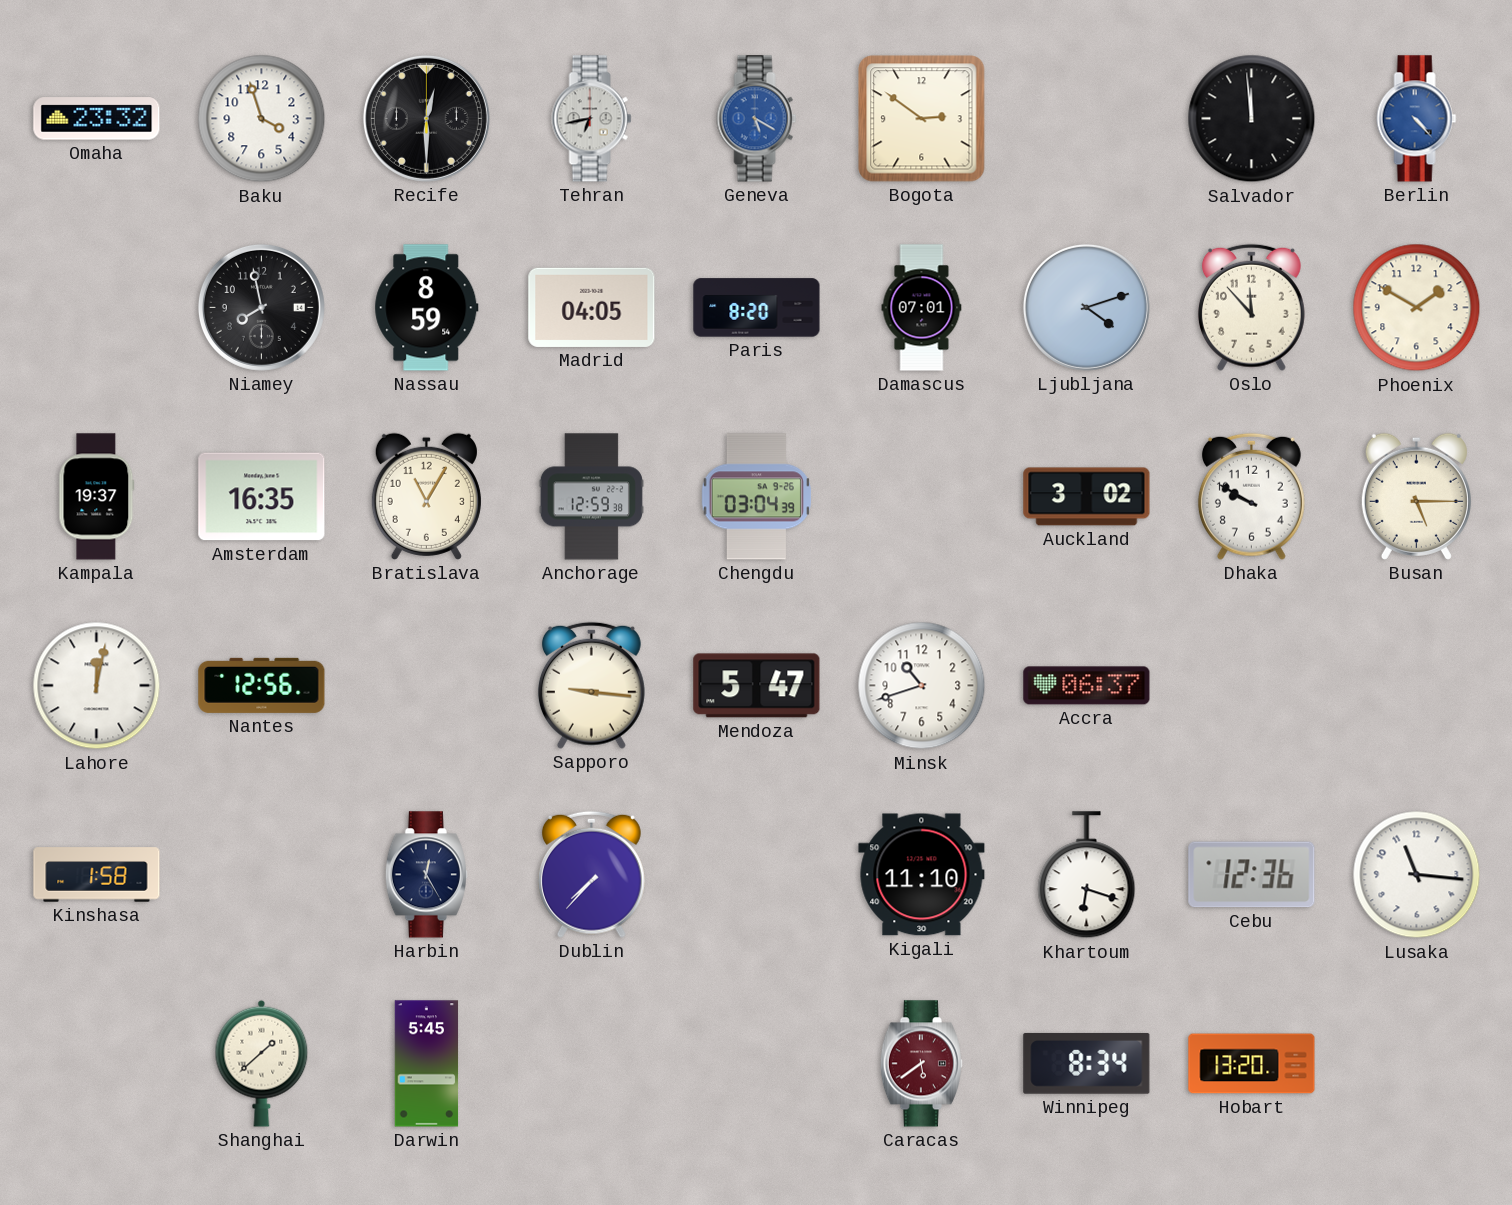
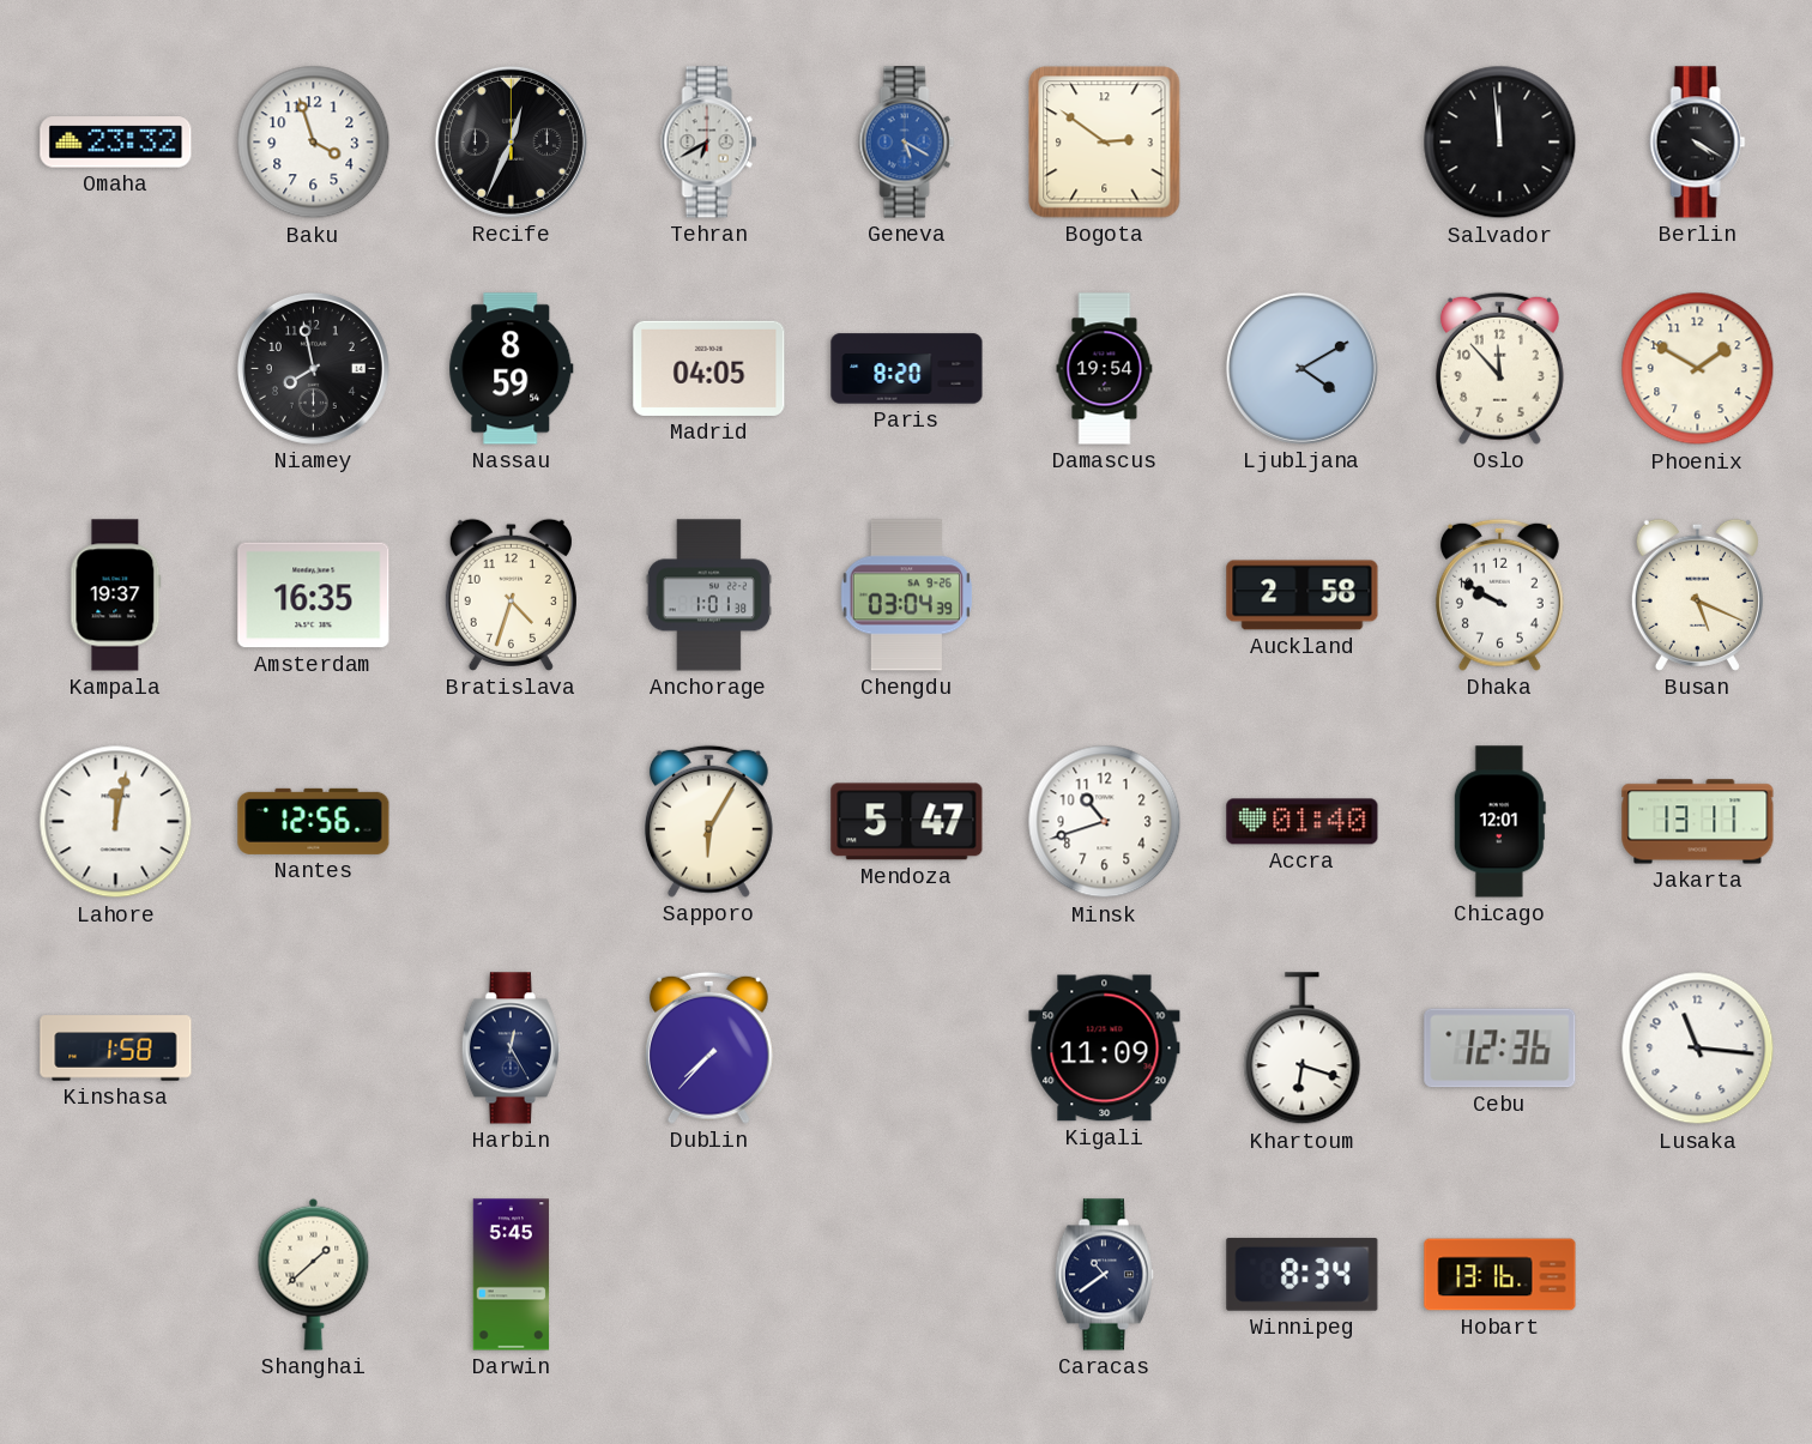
Recife: 12:30 -> 12:34
Tehran: 6:43 -> 6:40
Berlin: 4:23 -> 4:20
Berlin dial: blue -> black
Damascus: 07:01 -> 19:54
Ljubljana: 4:12 -> 4:10
Bratislava: 11:05 -> 4:33
Anchorage: 12:59 -> 1:01
Auckland: 3:02 -> 2:58
Busan: 5:15 -> 5:19
Sapporo: 9:16 -> 6:05
Accra: 06:37 -> 01:40
Chicago: none -> 12:01
Jakarta: none -> 13:11
Kigali: 11:10 -> 11:09
Caracas: 5:39 -> 10:39
Caracas dial: burgundy -> navy
Hobart: 13:20 -> 13:16
